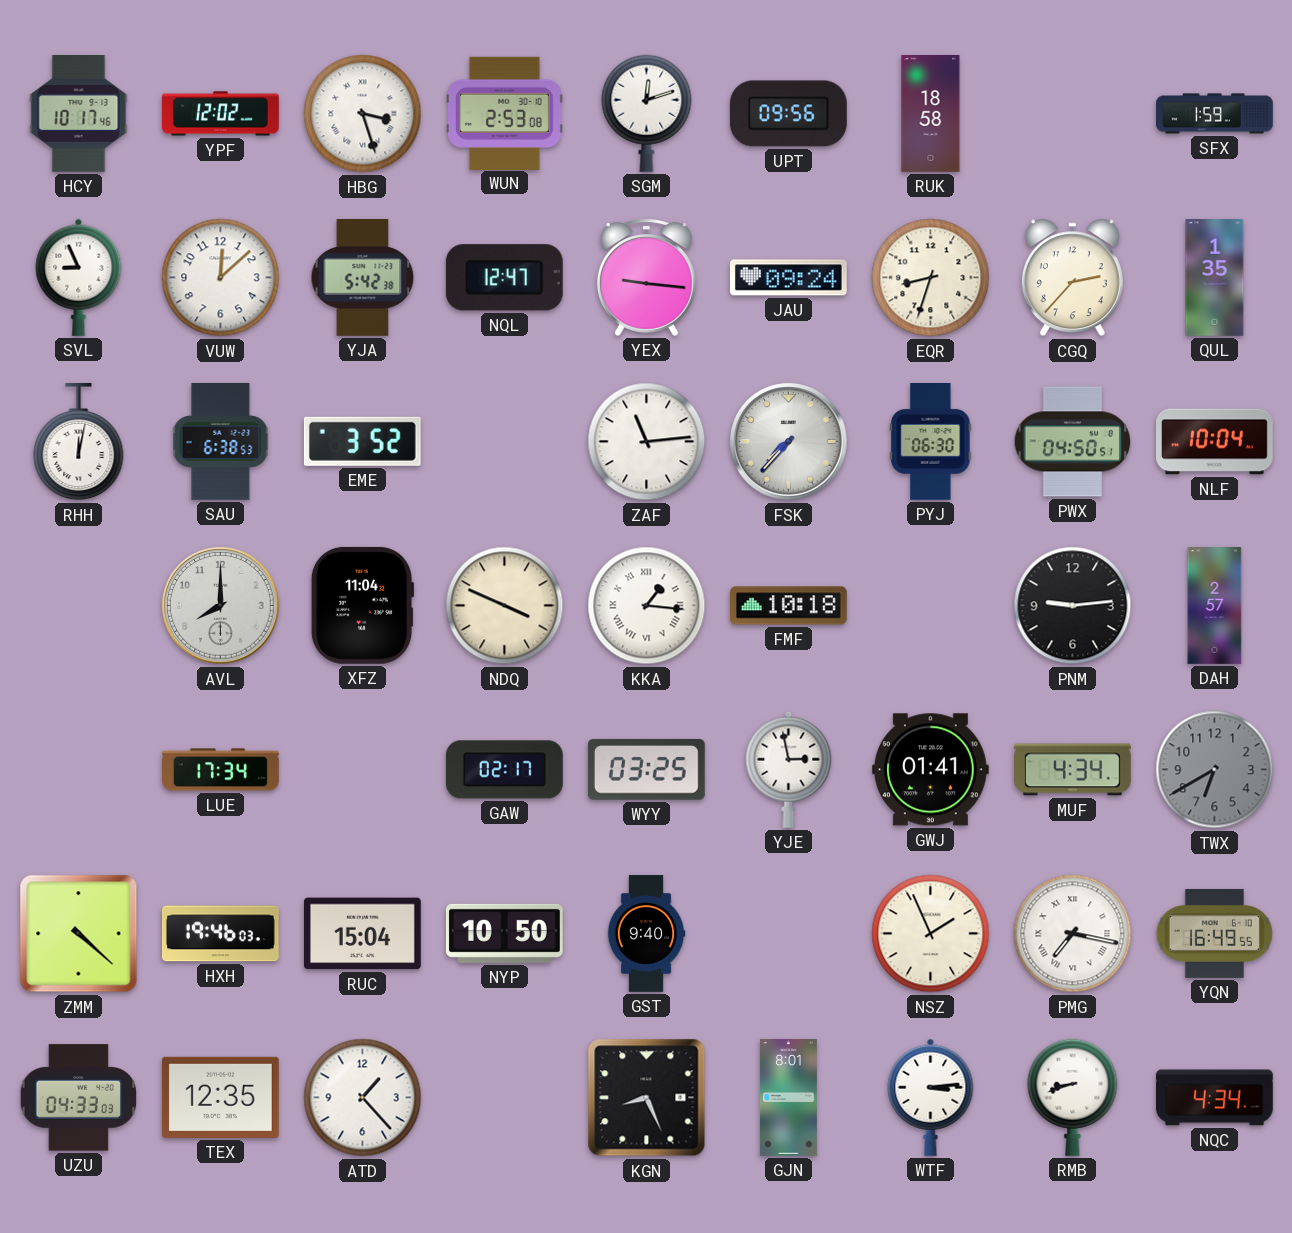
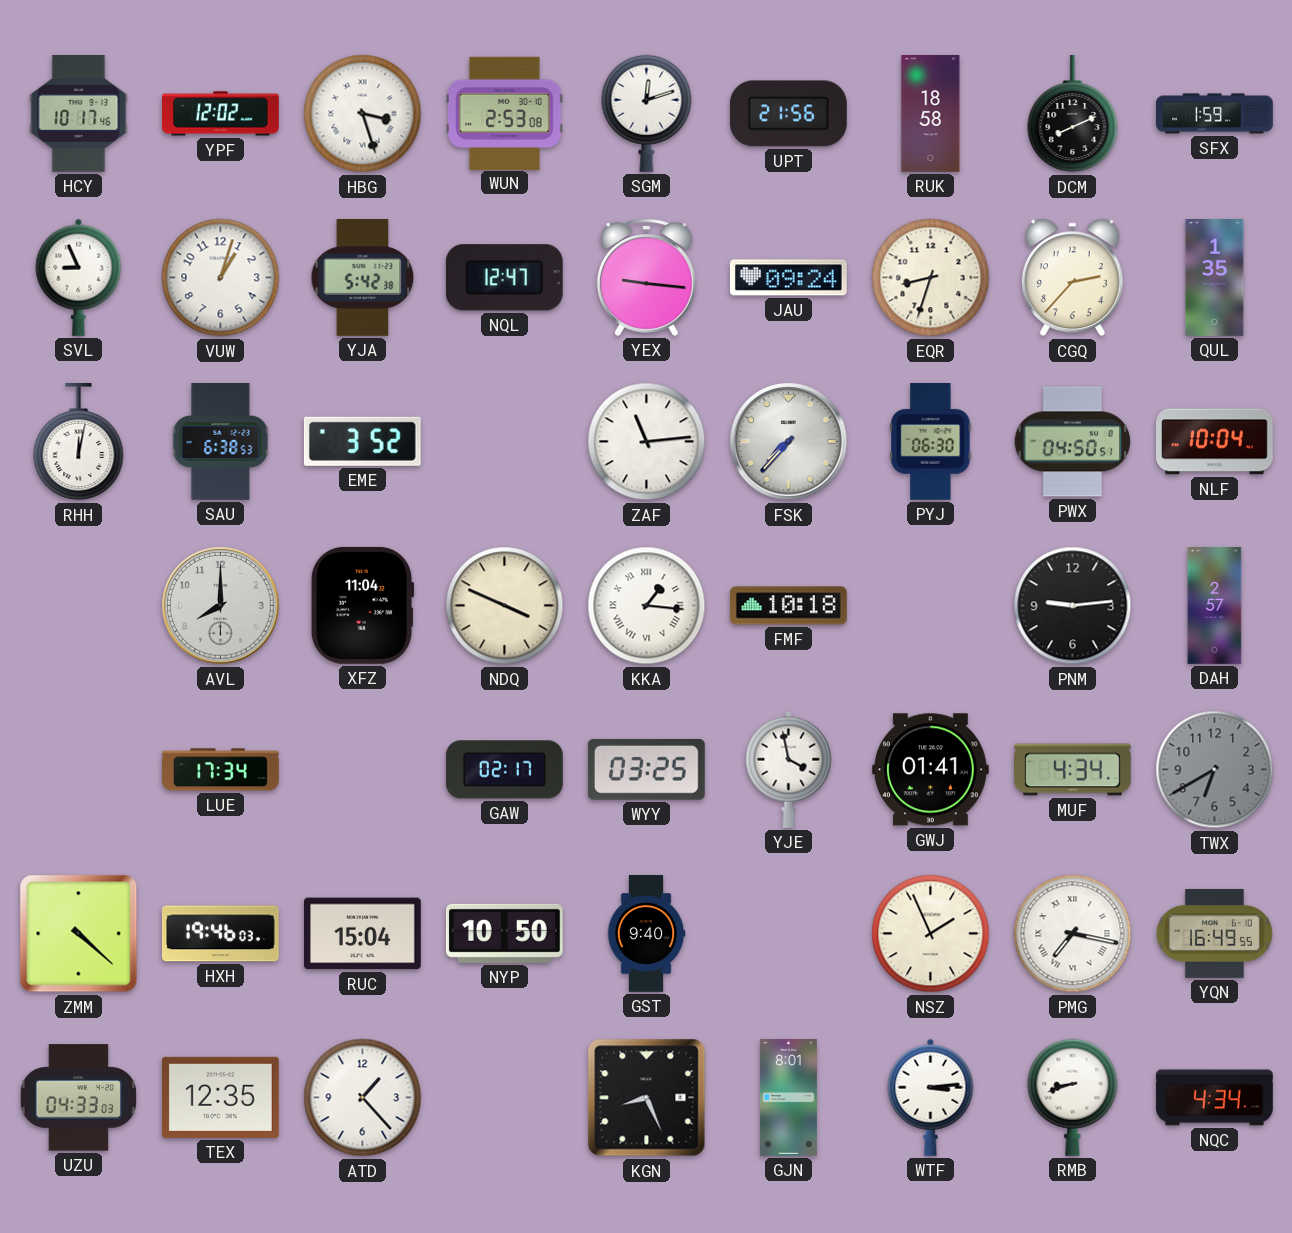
UPT: 09:56 -> 21:56
DCM: none -> 8:11
VUW: 12:08 -> 1:03
YJE: 2:58 -> 3:58
